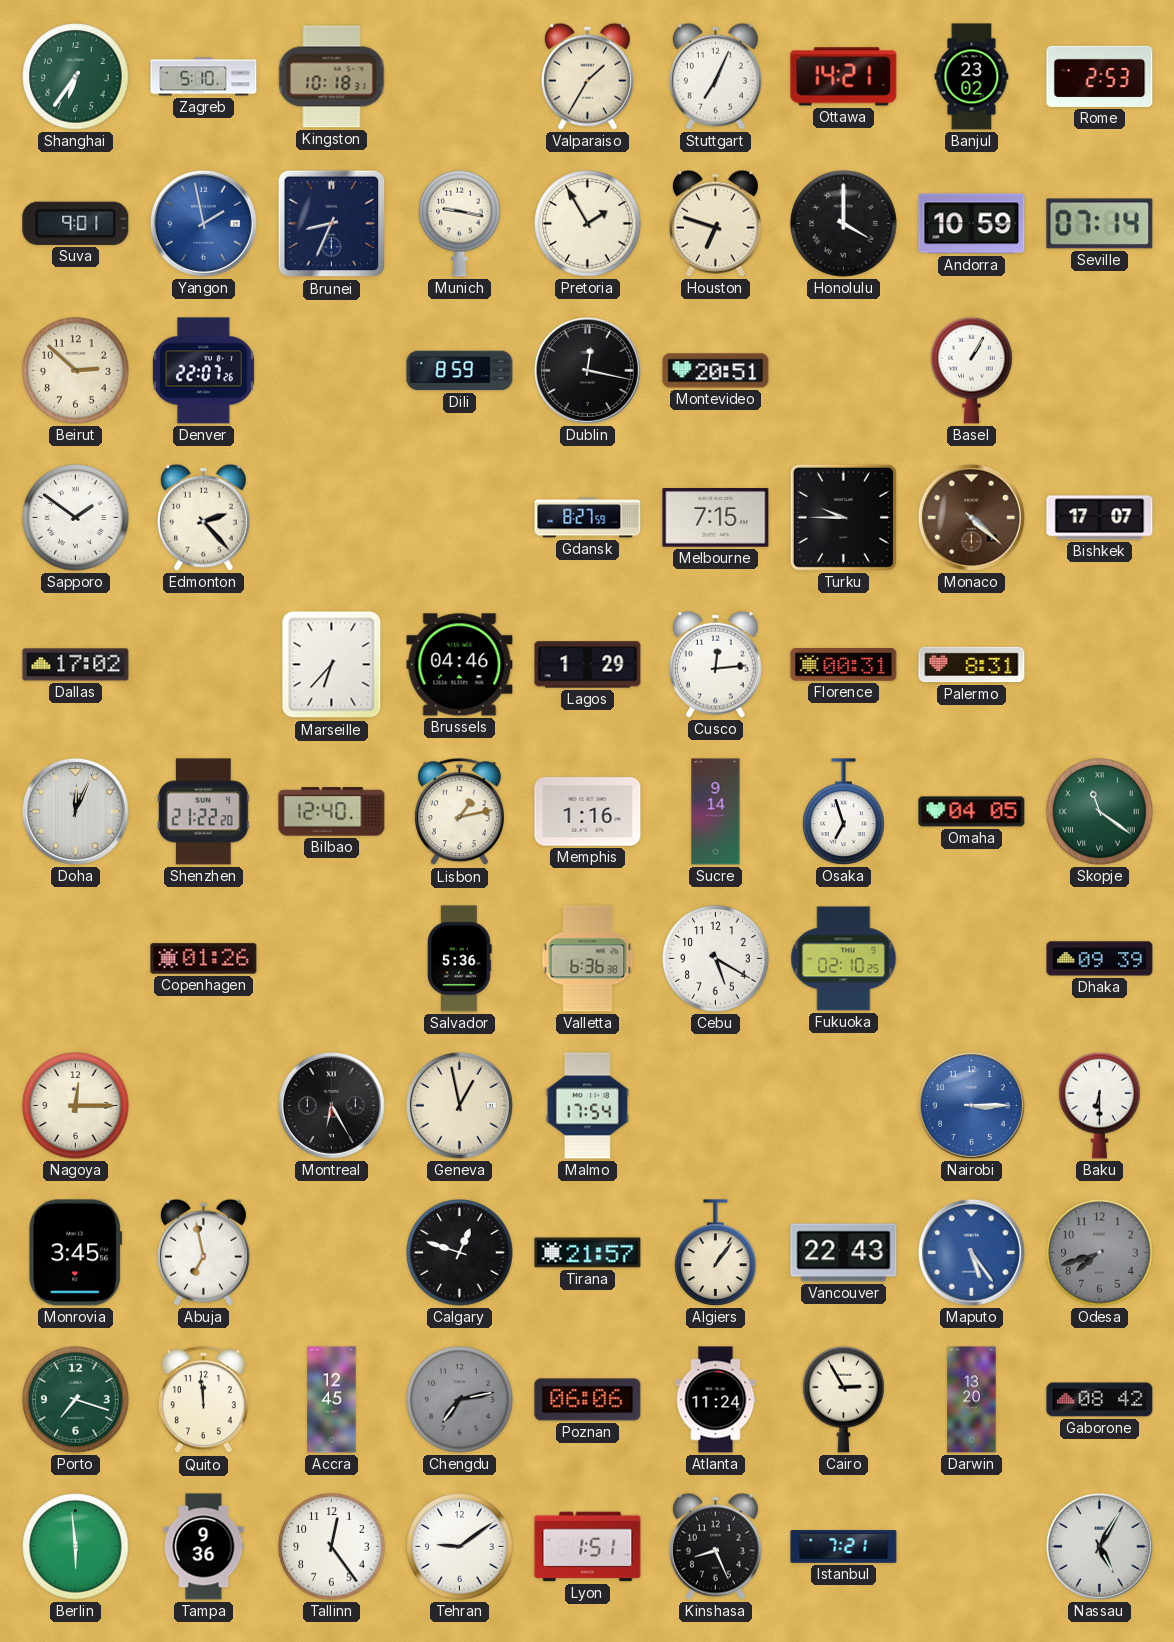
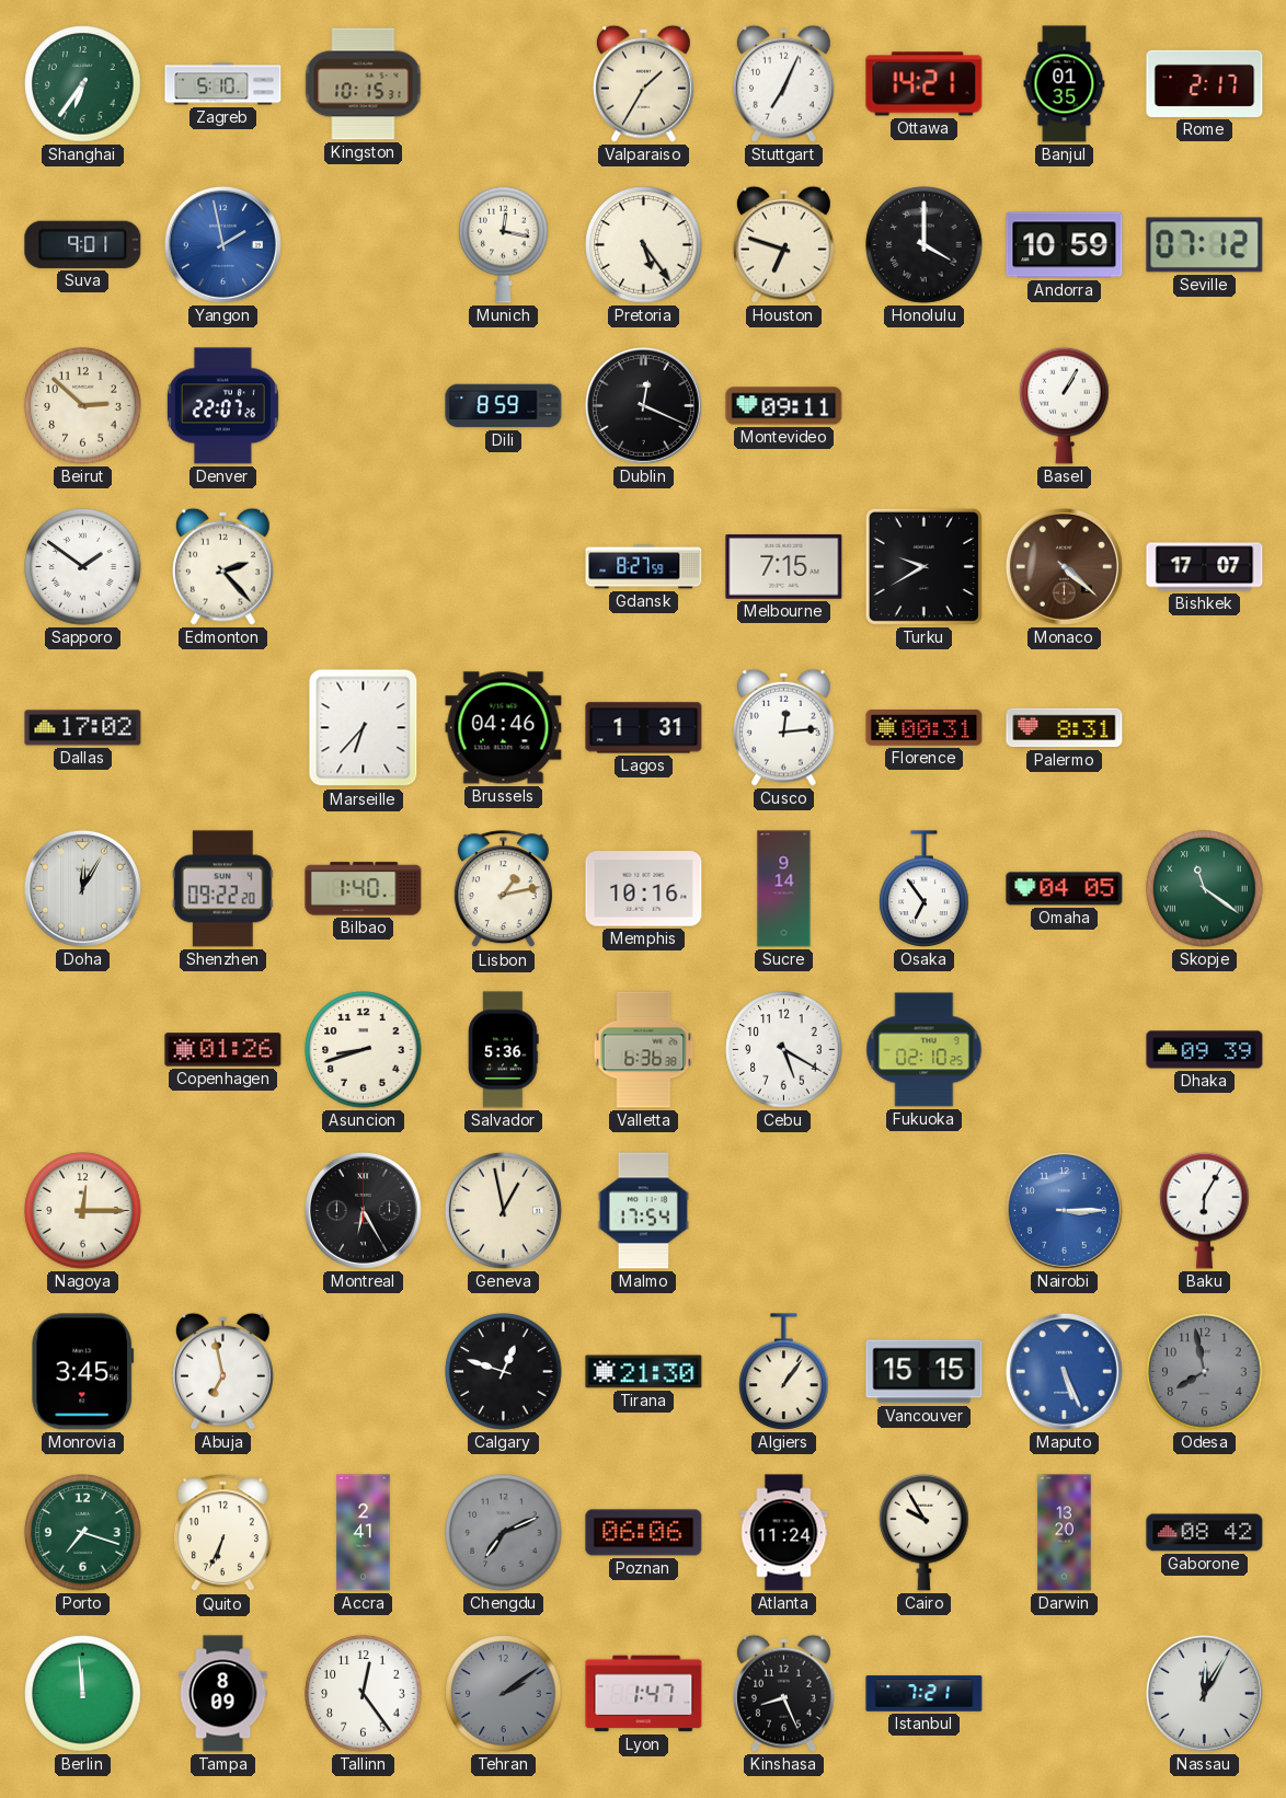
Kingston: 10:18 -> 10:15
Banjul: 23:02 -> 01:35
Rome: 2:53 -> 2:17
Brunei: 8:34 -> none
Munich: 9:17 -> 12:17
Pretoria: 1:55 -> 5:24
Seville: 07:14 -> 07:12
Dublin: 12:17 -> 12:19
Montevideo: 20:51 -> 09:11
Turku: 9:45 -> 9:40
Lagos: 1:29 -> 1:31
Doha: 12:04 -> 12:05
Shenzhen: 21:22 -> 09:22
Bilbao: 12:40 -> 1:40
Memphis: 1:16 -> 10:16
Osaka: 6:57 -> 6:54
Asuncion: none -> 8:42
Baku: 6:30 -> 6:05
Tirana: 21:57 -> 21:30
Vancouver: 22:43 -> 15:15
Maputo: 5:24 -> 5:26
Odesa: 7:42 -> 7:58
Quito: 11:59 -> 6:34
Accra: 12:45 -> 2:41
Chengdu: 7:13 -> 7:11
Cairo: 2:55 -> 9:55
Berlin: 5:59 -> 11:59
Tampa: 9:36 -> 8:09
Tehran: 9:09 -> 2:09
Tehran dial: white -> grey
Lyon: 1:51 -> 1:47
Nassau: 5:05 -> 12:05
